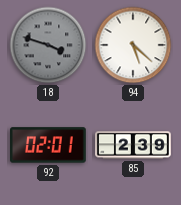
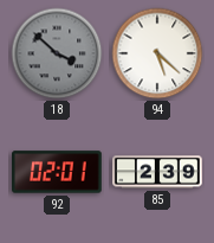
18: 3:48 -> 3:52
